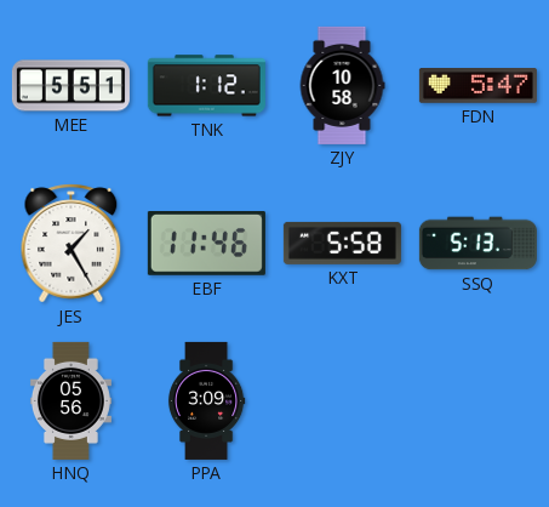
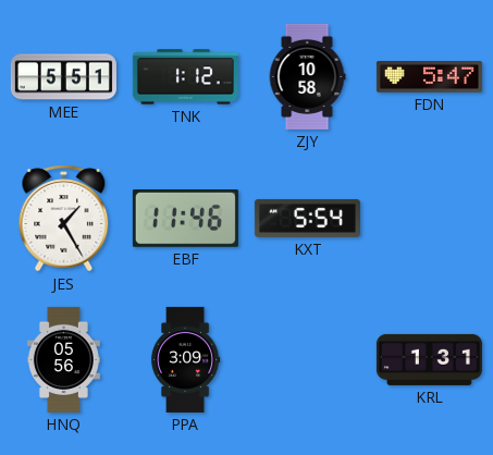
KXT: 5:58 -> 5:54
SSQ: 5:13 -> none
KRL: none -> 1:31
